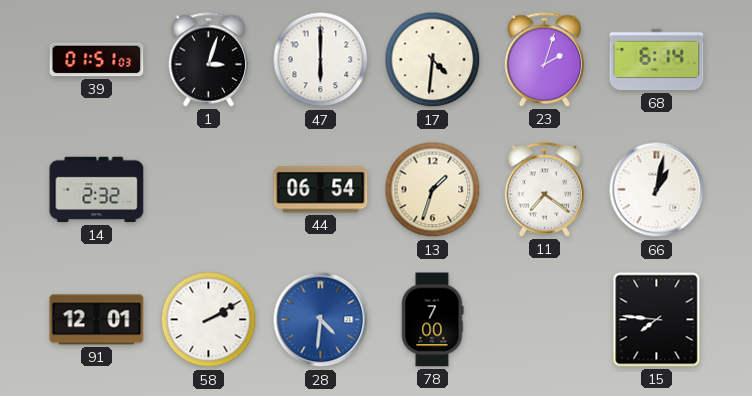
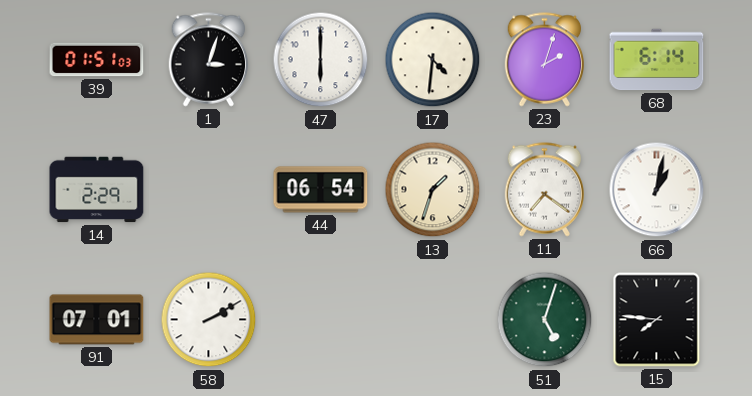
14: 2:32 -> 2:29
91: 12:01 -> 07:01
28: 4:31 -> none
78: 7:00 -> none
51: none -> 5:03
